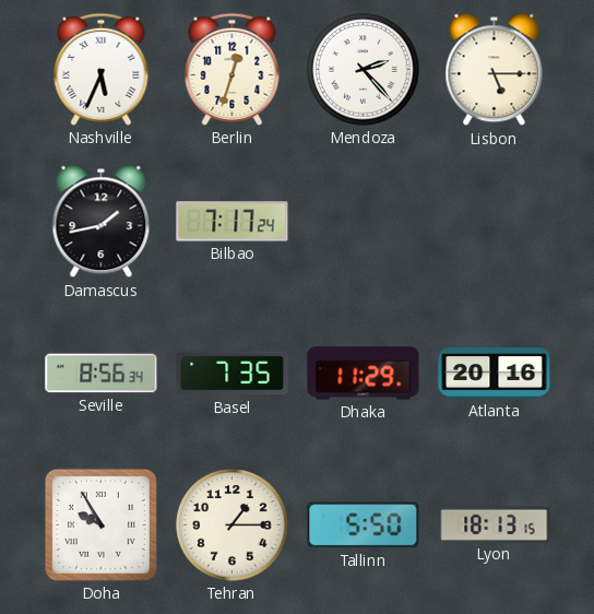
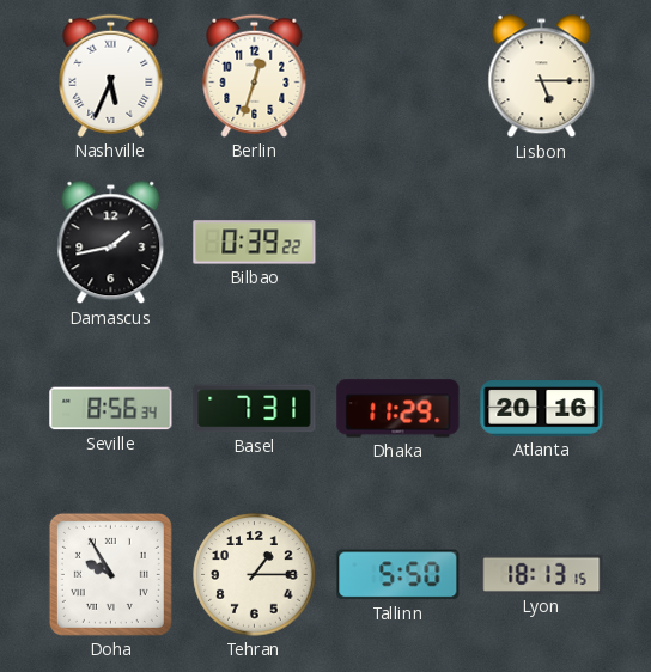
Mendoza: 2:23 -> none
Bilbao: 7:17 -> 0:39
Basel: 7:35 -> 7:31
